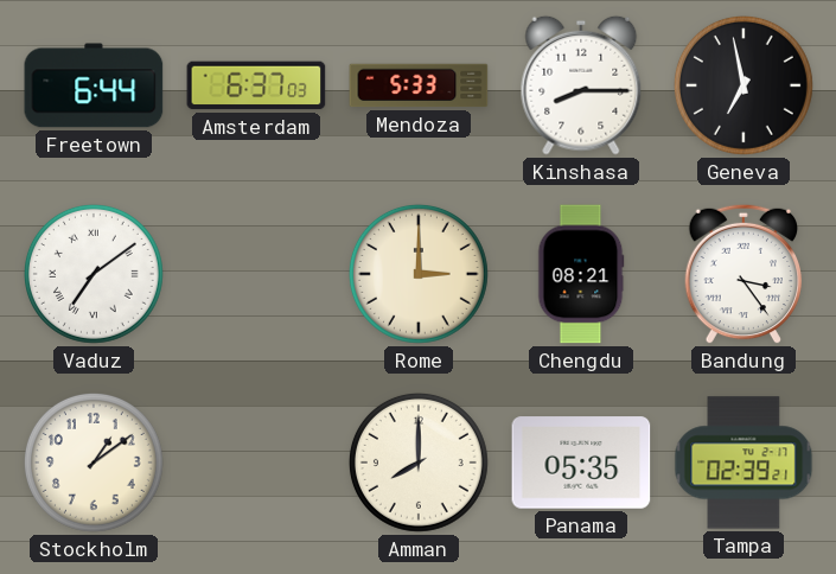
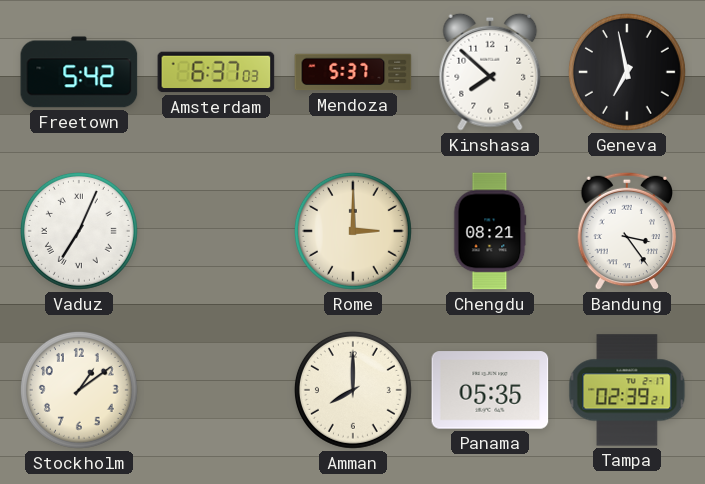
Freetown: 6:44 -> 5:42
Mendoza: 5:33 -> 5:37
Kinshasa: 8:15 -> 7:52
Vaduz: 7:09 -> 7:04
